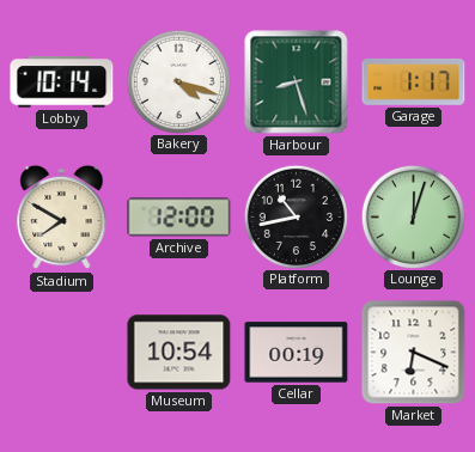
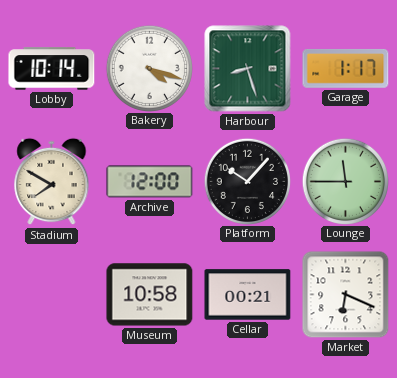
Platform: 10:43 -> 10:07
Lounge: 12:03 -> 11:45
Museum: 10:54 -> 10:58
Cellar: 00:19 -> 00:21
